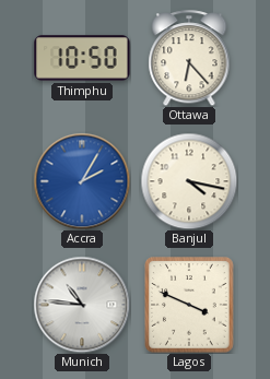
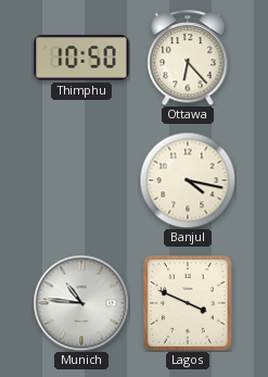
Accra: 2:05 -> none
